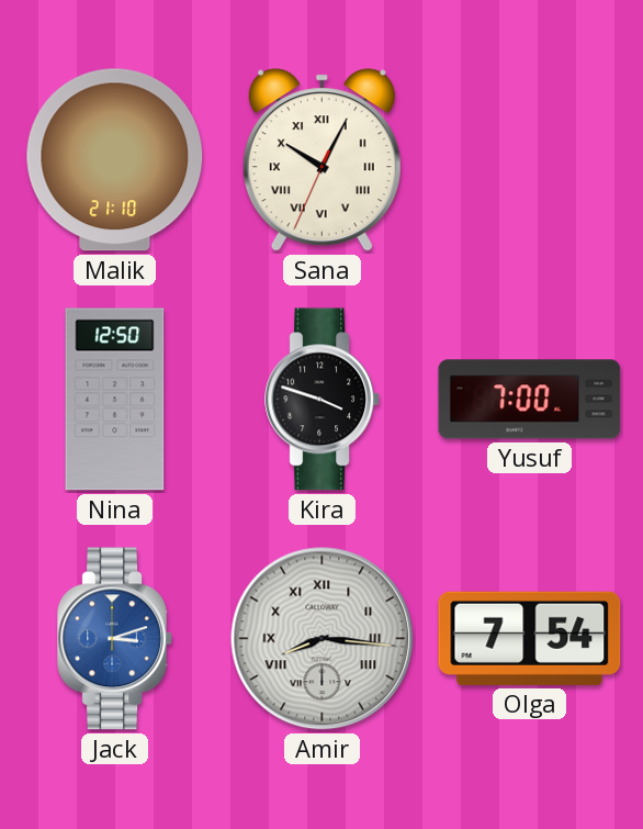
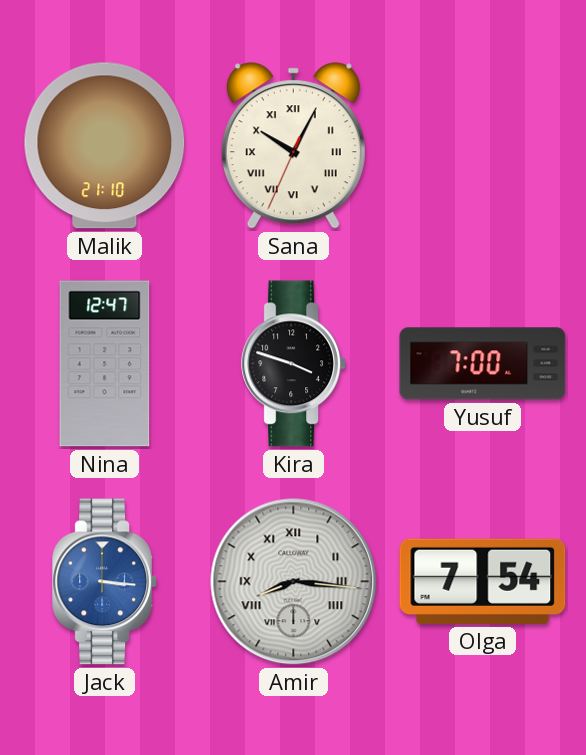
Nina: 12:50 -> 12:47
Jack: 3:12 -> 3:16
